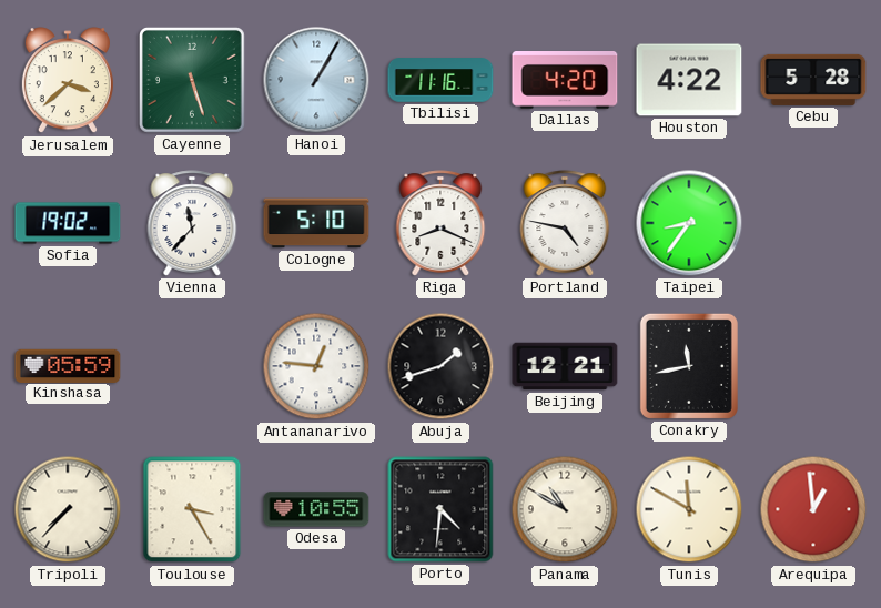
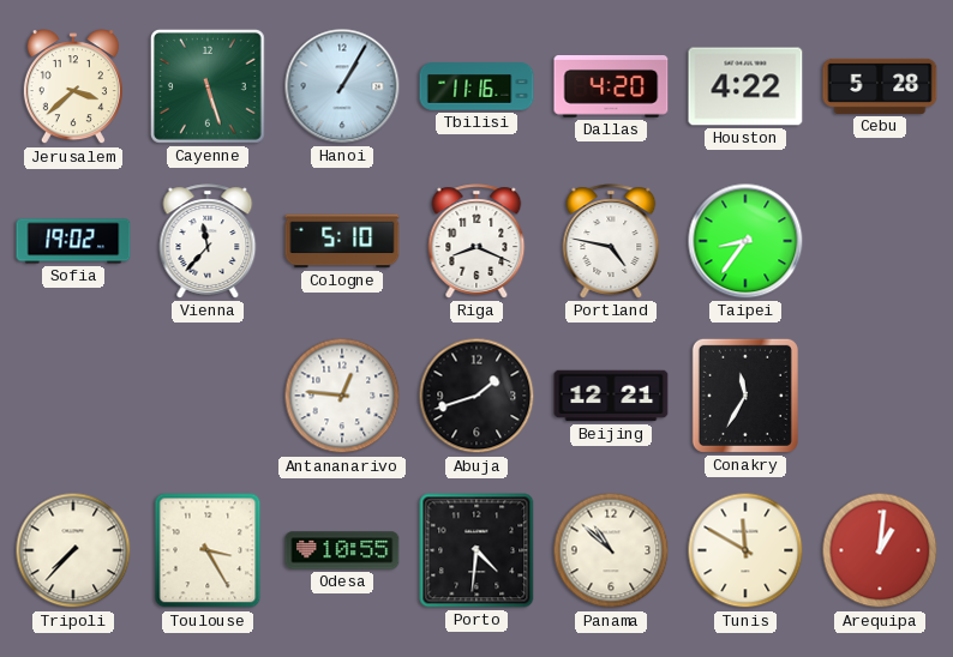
Kinshasa: 05:59 -> none
Conakry: 11:43 -> 11:35
Panama: 10:50 -> 10:52
Arequipa: 12:59 -> 1:01
